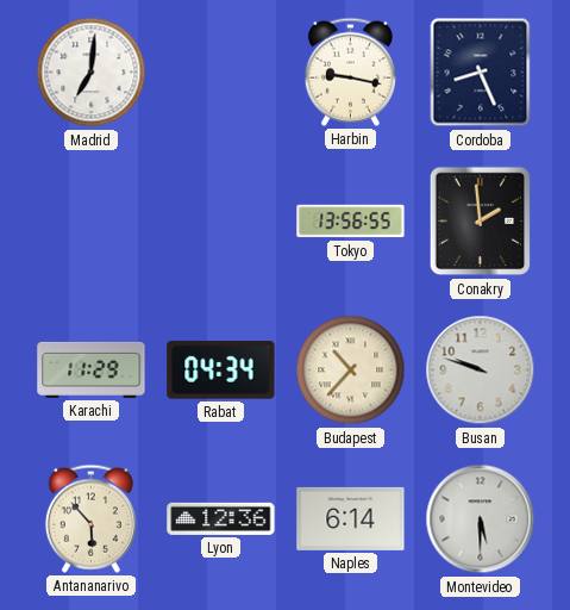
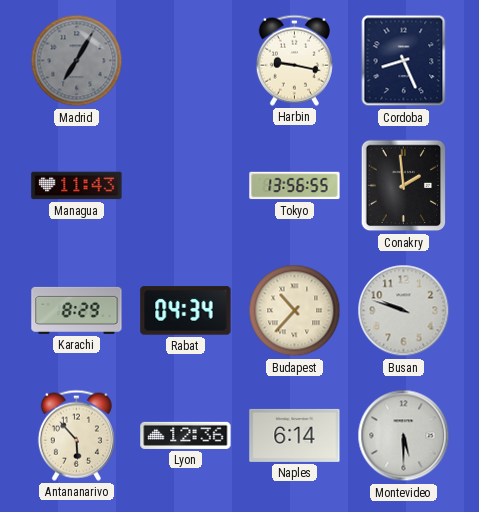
Madrid: 7:01 -> 7:05
Madrid dial: white -> grey
Managua: none -> 11:43
Karachi: 11:29 -> 8:29
